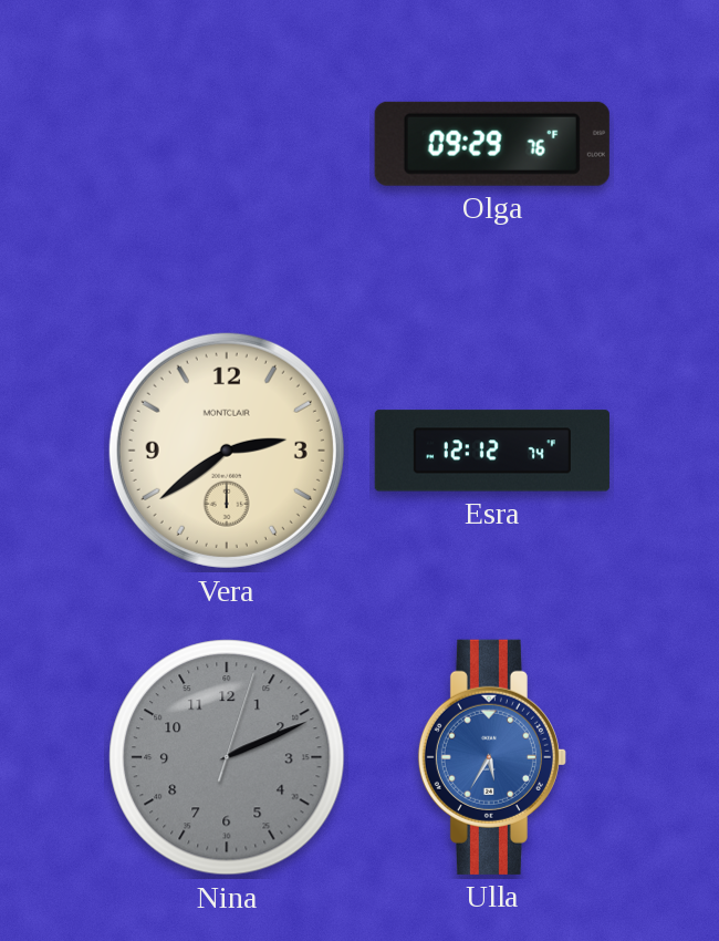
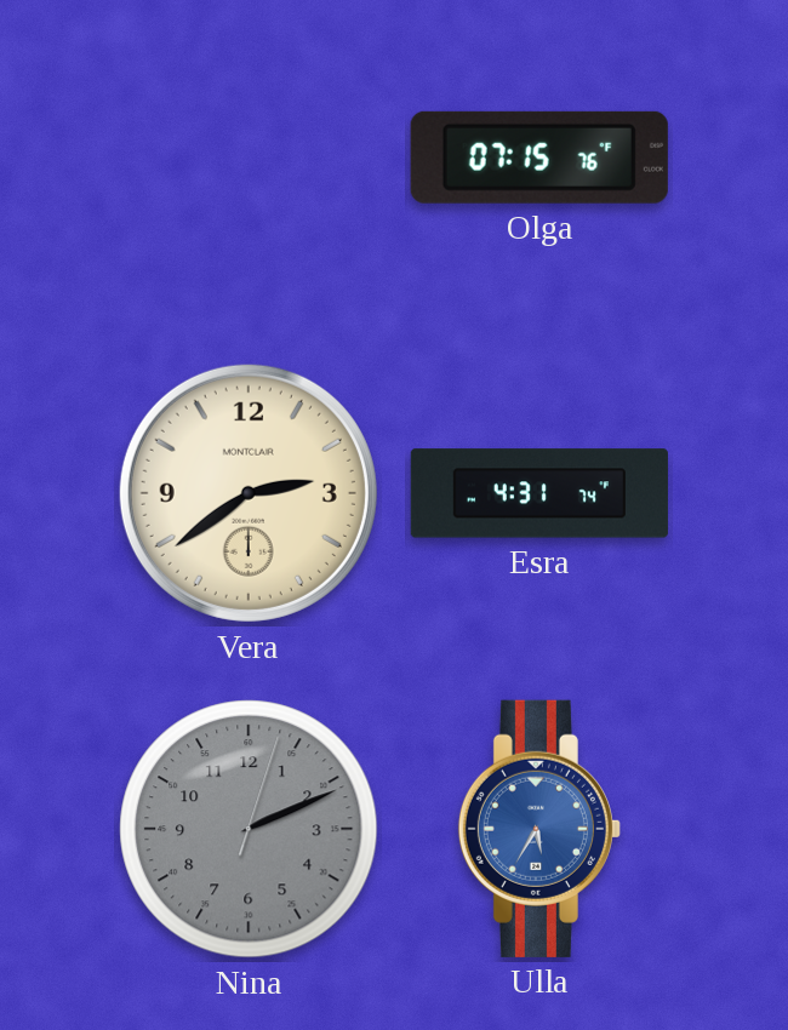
Olga: 09:29 -> 07:15
Esra: 12:12 -> 4:31
